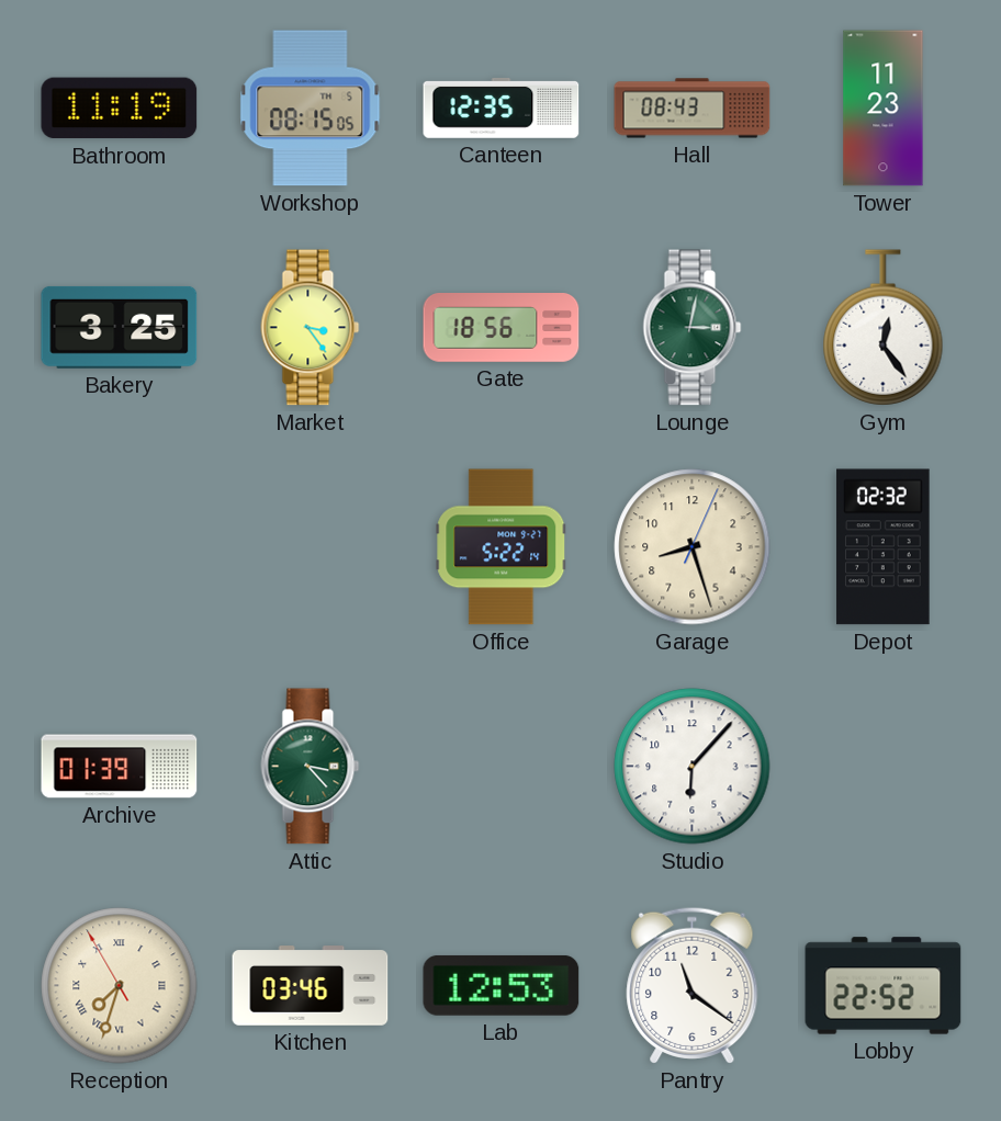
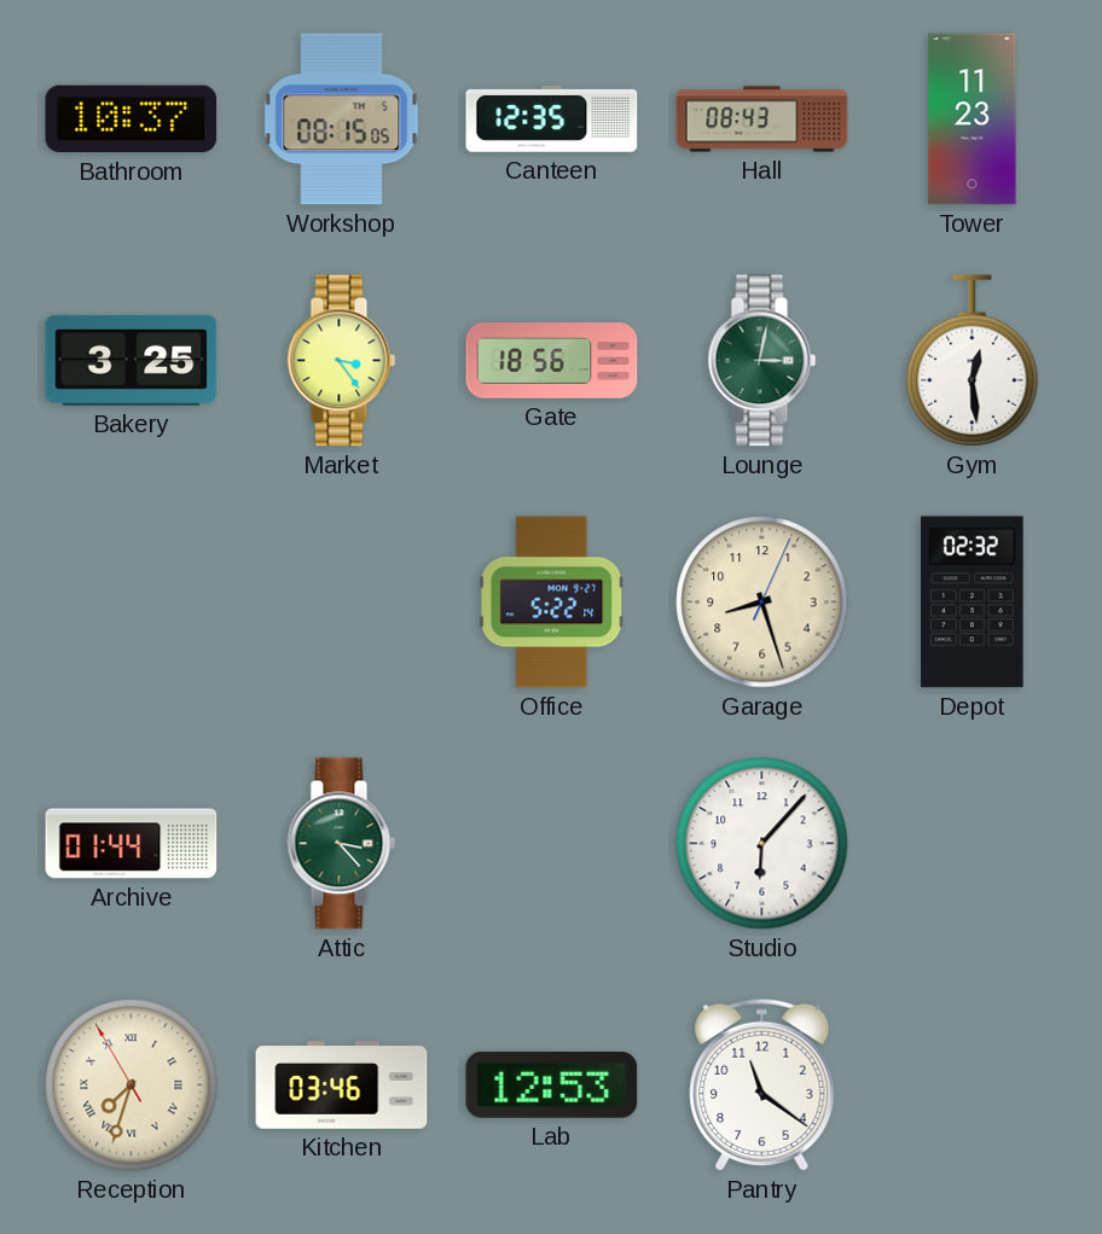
Bathroom: 11:19 -> 10:37
Gym: 12:24 -> 12:29
Archive: 01:39 -> 01:44
Lobby: 22:52 -> none
